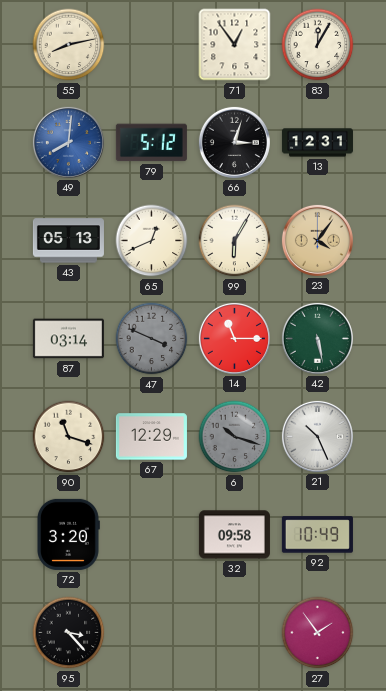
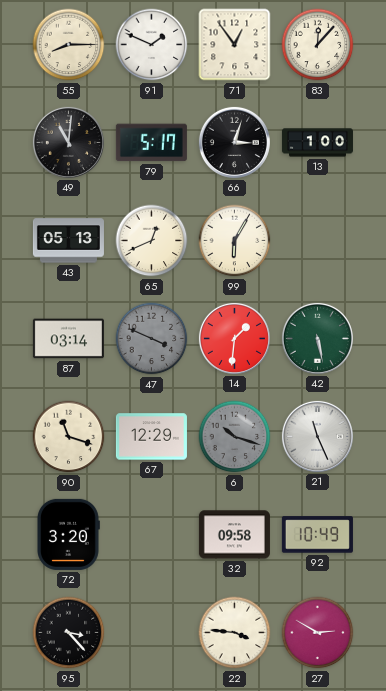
55: 8:13 -> 8:15
91: none -> 1:49
83: 12:05 -> 12:07
49: 8:01 -> 11:01
49 dial: blue -> black
79: 5:12 -> 5:17
13: 12:31 -> 1:00
23: 4:06 -> none
14: 11:15 -> 1:31
21: 10:26 -> 11:26
22: none -> 3:46
27: 1:54 -> 2:50
